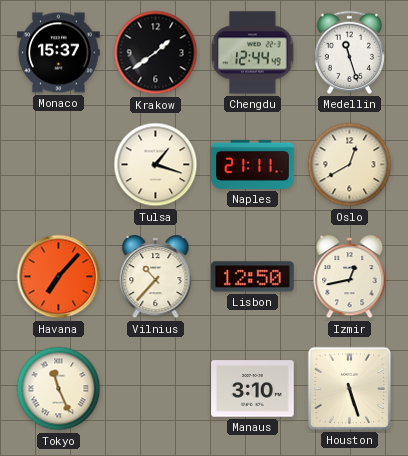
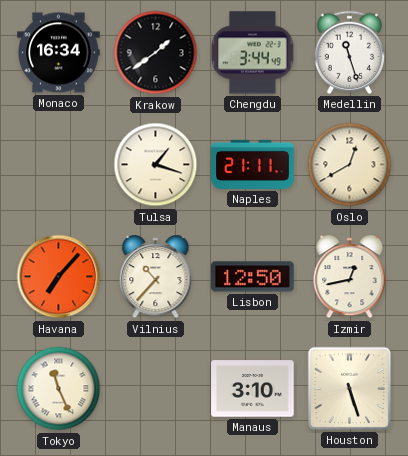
Monaco: 15:37 -> 16:34
Chengdu: 12:44 -> 3:44
